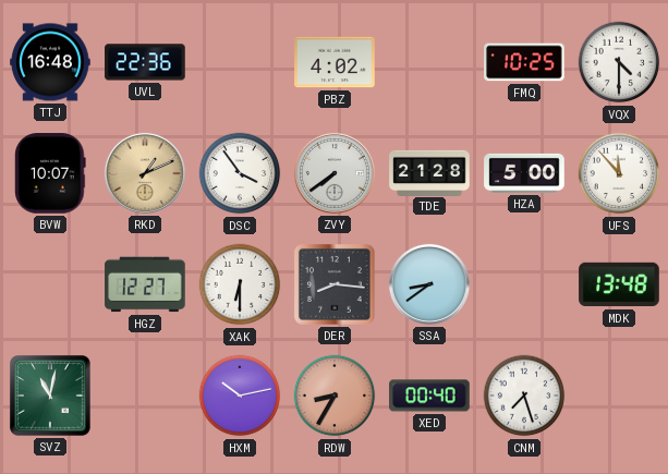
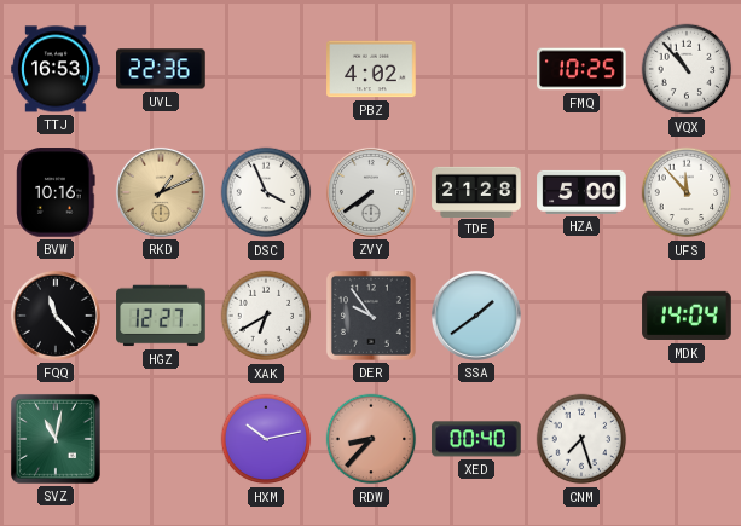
TTJ: 16:48 -> 16:53
VQX: 4:30 -> 10:53
BVW: 10:07 -> 10:16
DSC: 3:54 -> 3:56
FQQ: none -> 11:23
XAK: 6:30 -> 6:40
DER: 8:16 -> 9:54
SSA: 8:39 -> 1:39
MDK: 13:48 -> 14:04
RDW: 8:35 -> 8:37
